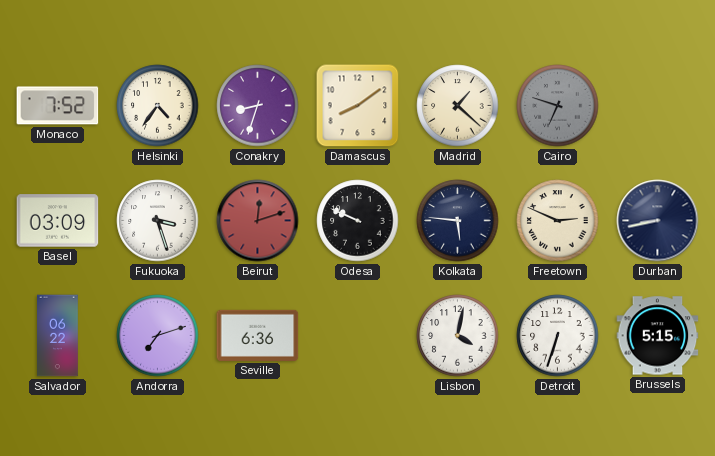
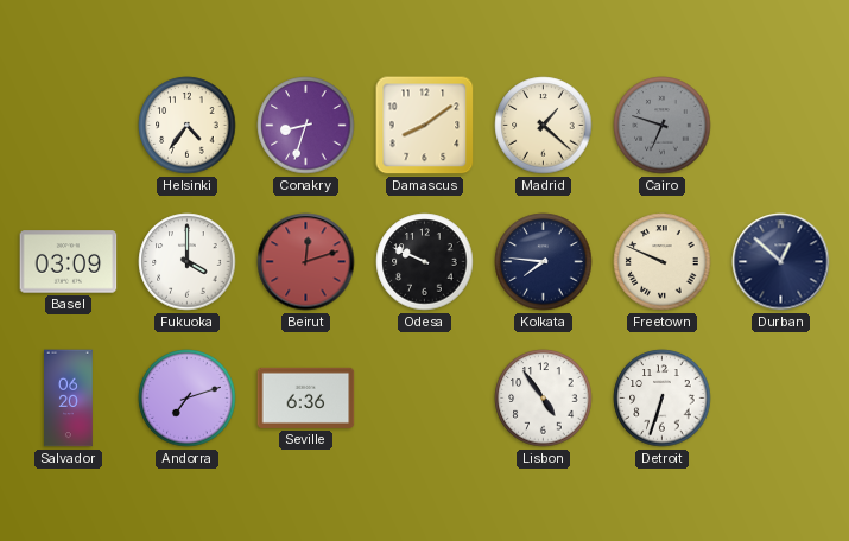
Monaco: 7:52 -> none
Fukuoka: 3:27 -> 4:00
Kolkata: 5:46 -> 7:46
Freetown: 2:49 -> 9:49
Durban: 8:43 -> 12:52
Salvador: 06:22 -> 06:20
Lisbon: 4:02 -> 4:54
Brussels: 5:15 -> none
